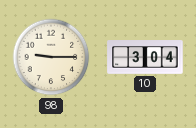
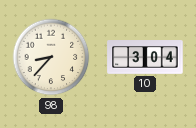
98: 9:15 -> 8:37
